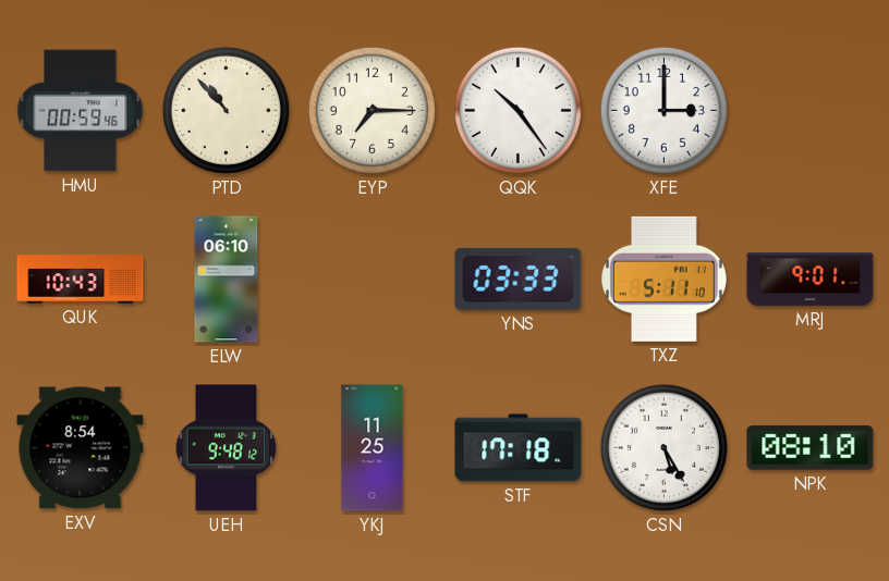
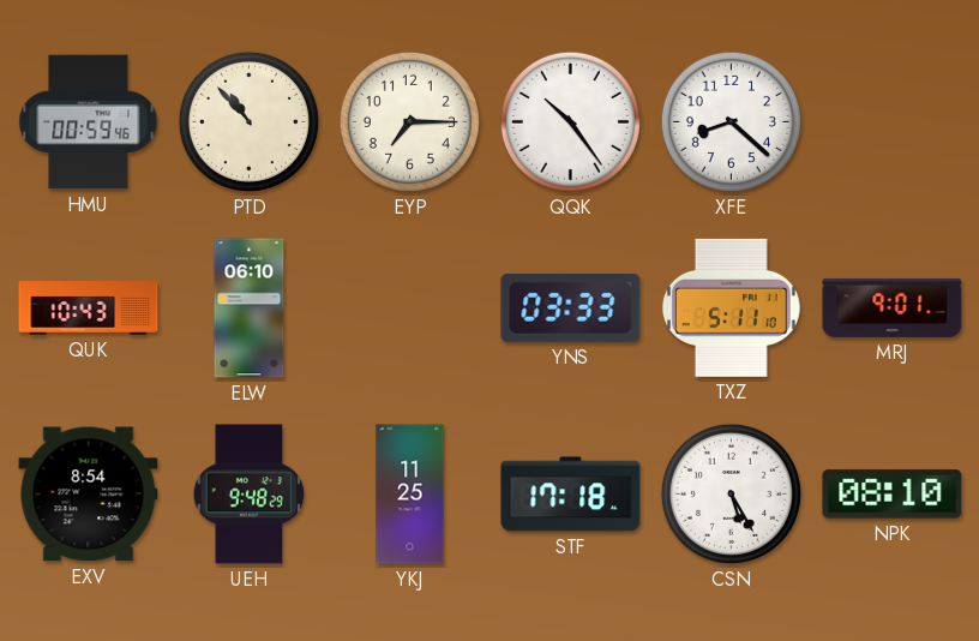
XFE: 3:00 -> 8:22
UEH: 9:48:12 -> 9:48:29
